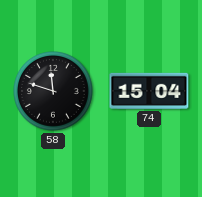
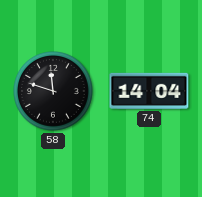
74: 15:04 -> 14:04
